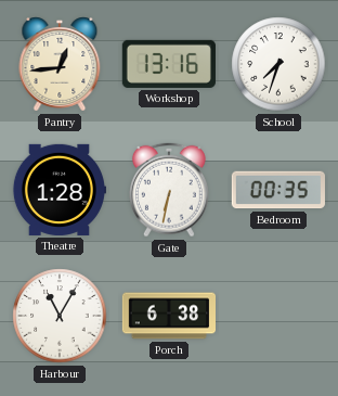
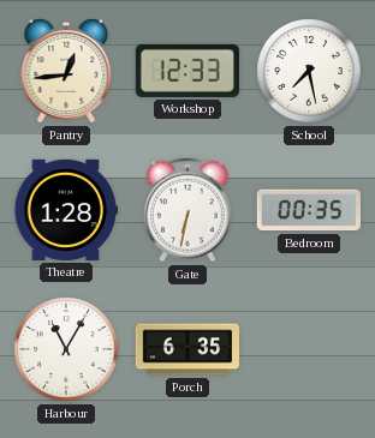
Workshop: 13:16 -> 12:33
School: 7:33 -> 7:28
Porch: 6:38 -> 6:35
